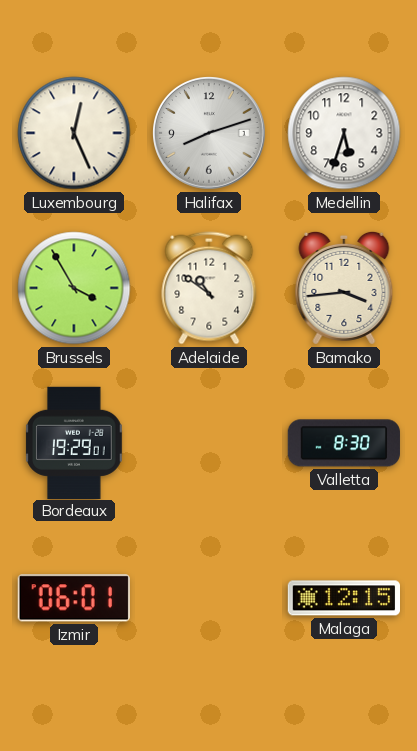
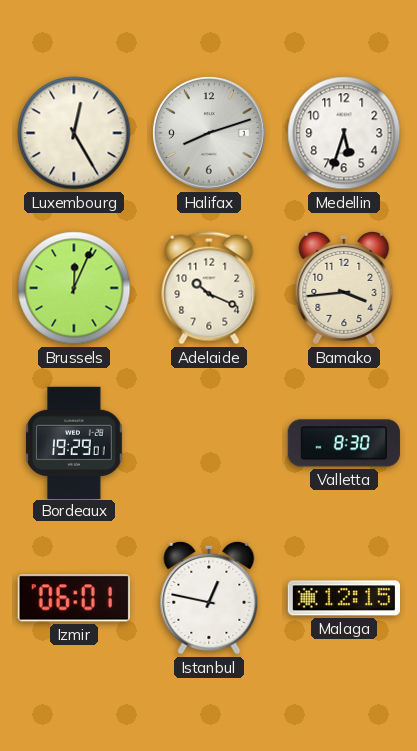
Luxembourg: 12:26 -> 12:25
Brussels: 3:55 -> 12:04
Adelaide: 10:51 -> 10:19
Istanbul: none -> 12:47
